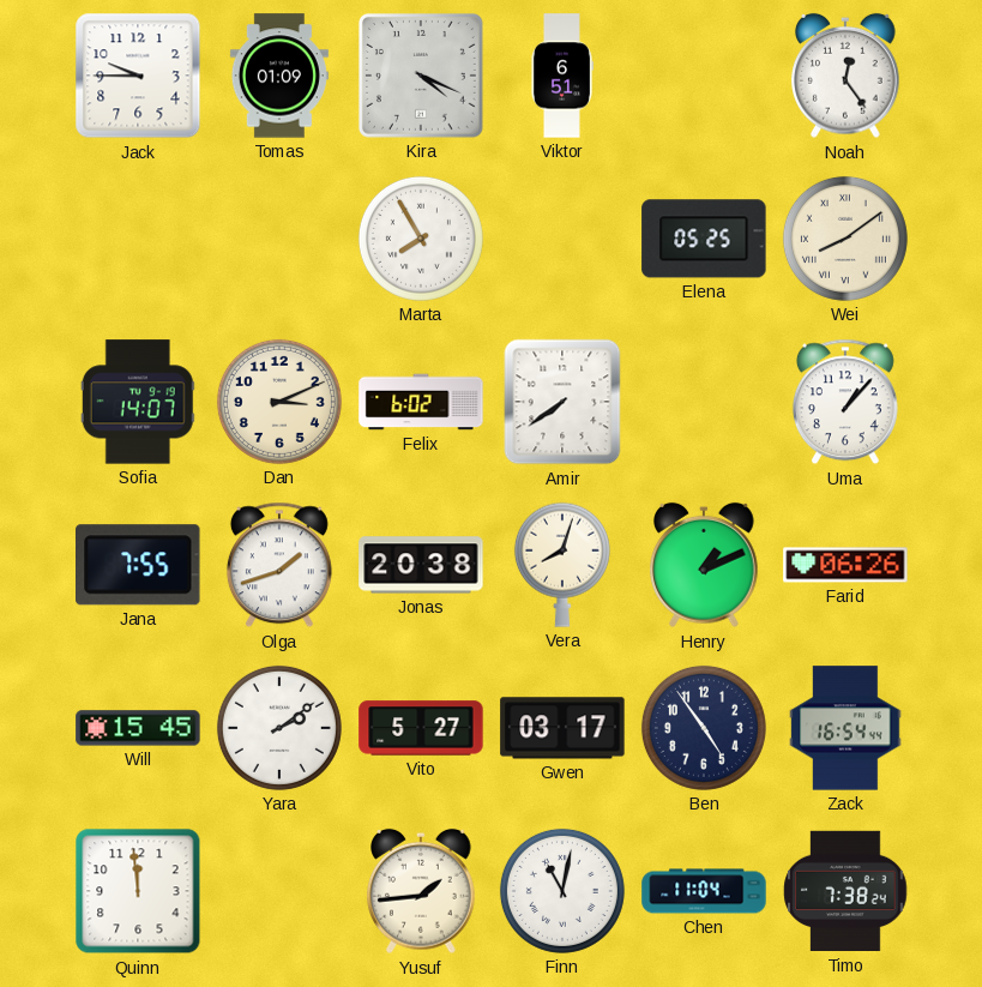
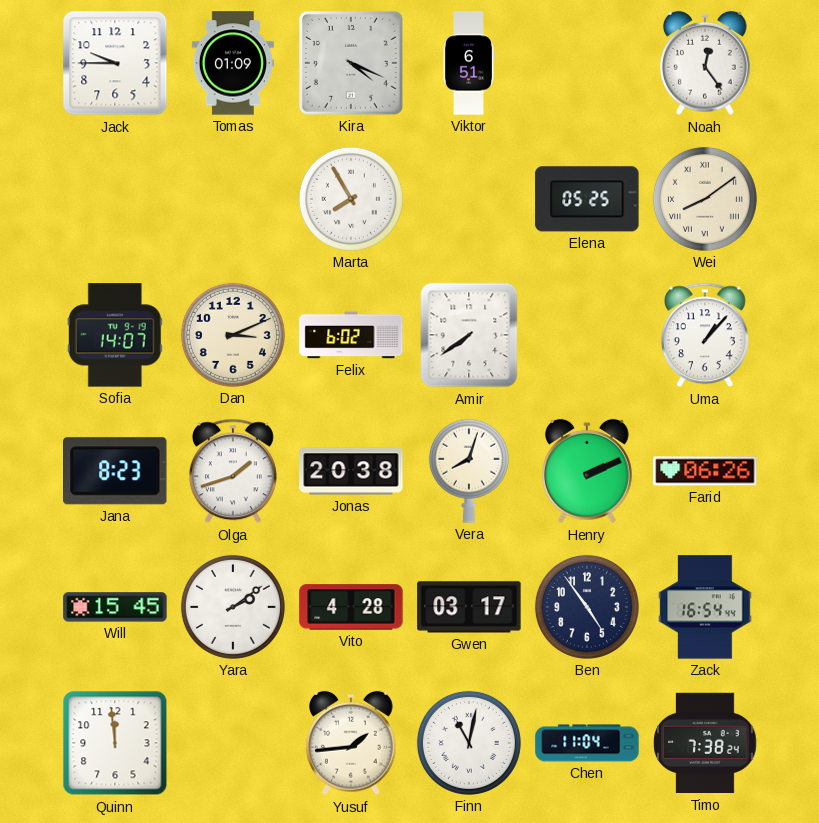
Jana: 7:55 -> 8:23
Henry: 1:11 -> 2:11
Vito: 5:27 -> 4:28
